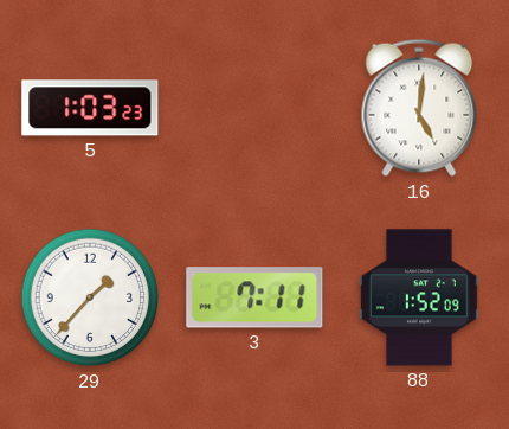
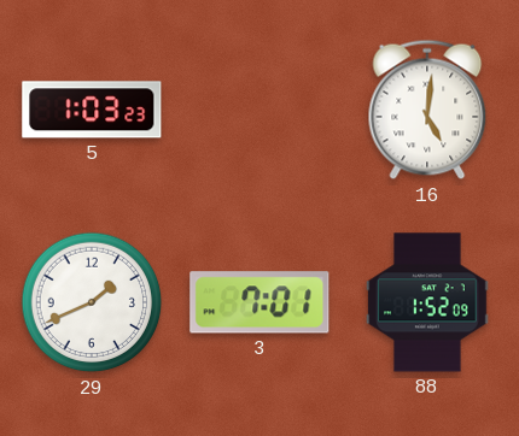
29: 1:37 -> 1:41
3: 7:11 -> 7:01
